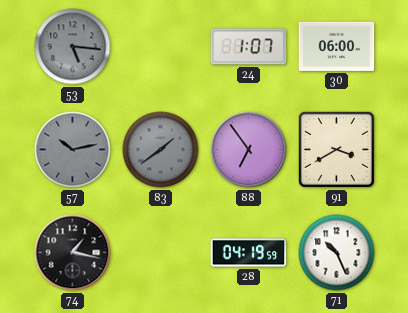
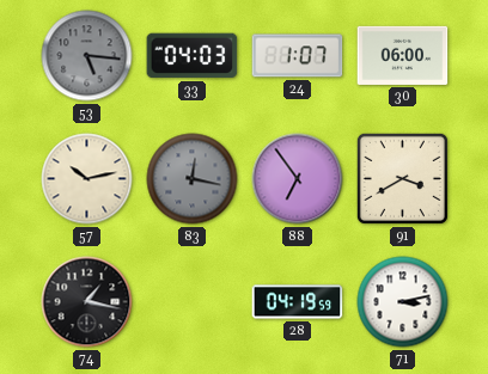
33: none -> 04:03
57 dial: grey -> cream
83: 1:39 -> 12:17
71: 10:26 -> 3:13
